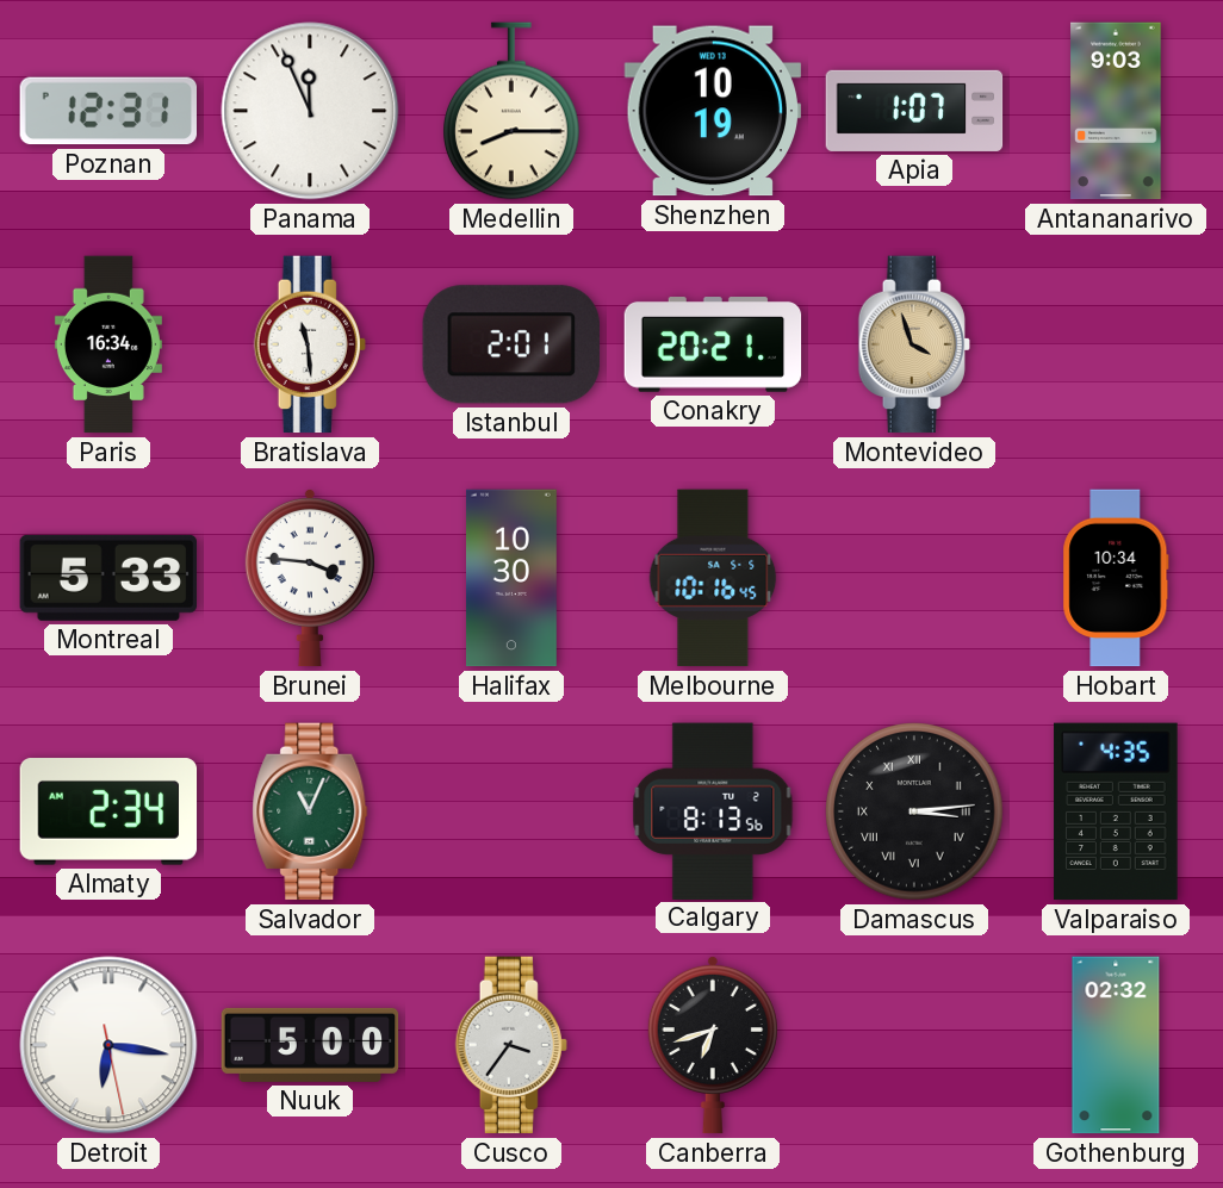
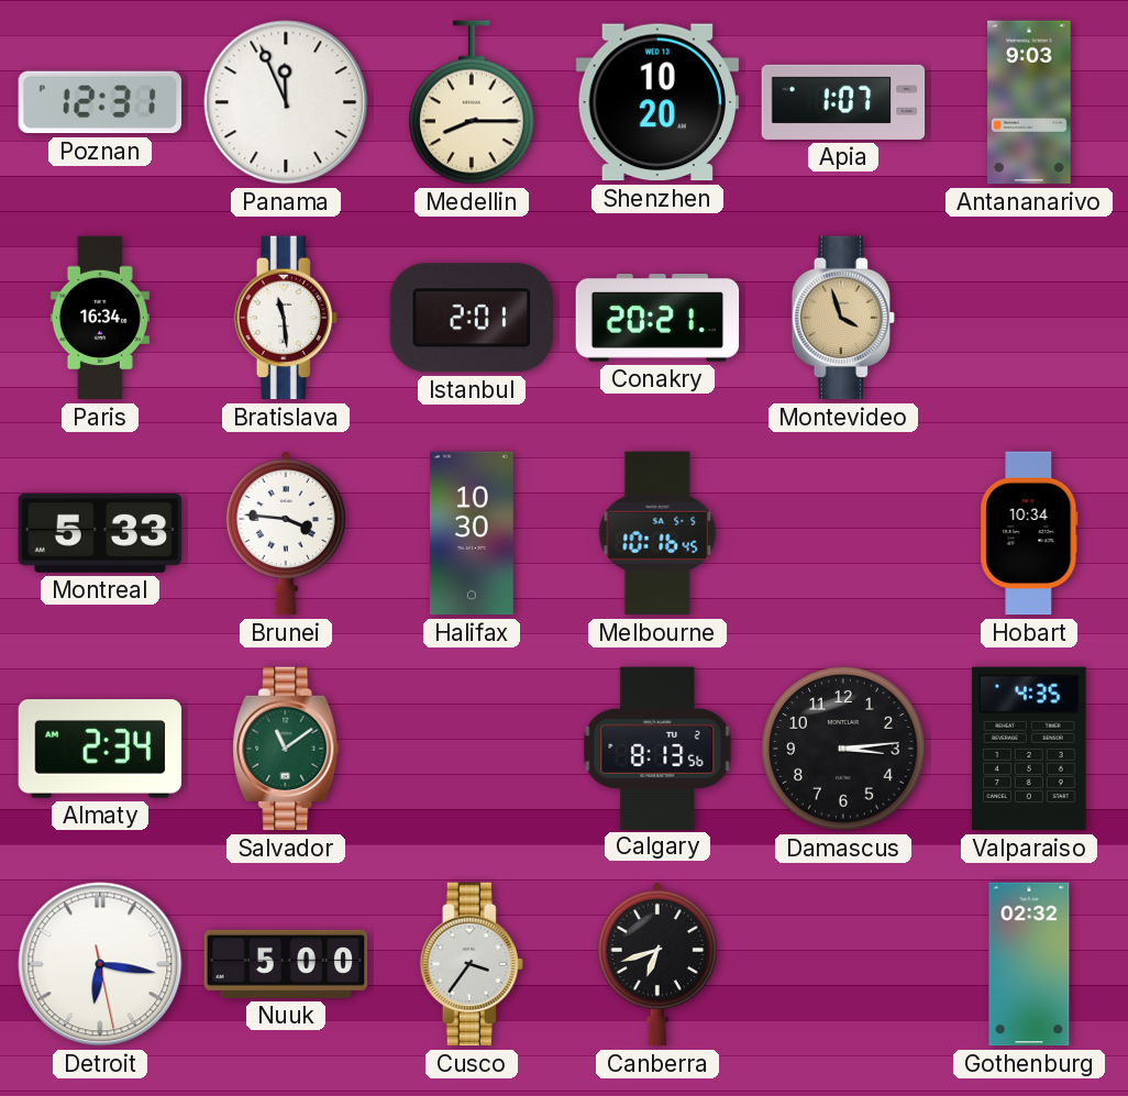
Shenzhen: 10:19 -> 10:20
Salvador: 11:04 -> 11:09
Damascus numerals: Roman -> Arabic
